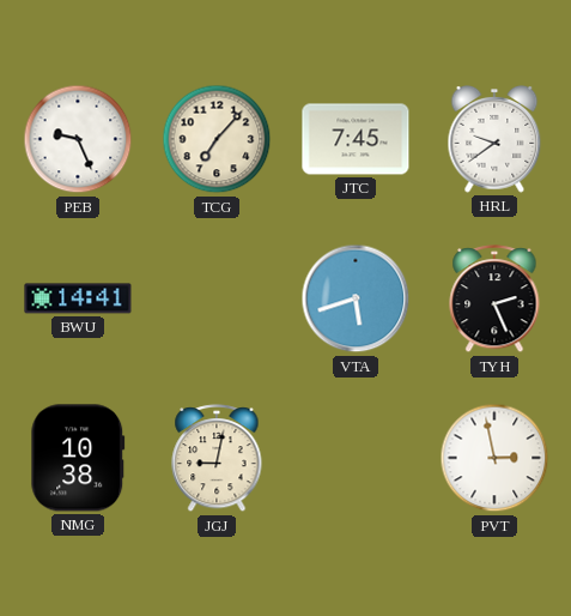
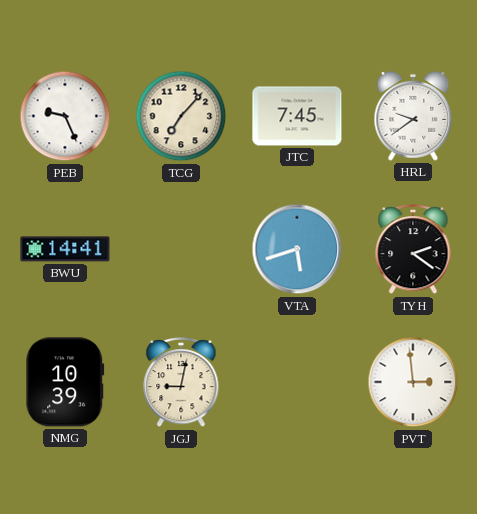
TYH: 2:26 -> 2:21
NMG: 10:38 -> 10:39
PVT: 2:58 -> 2:59
